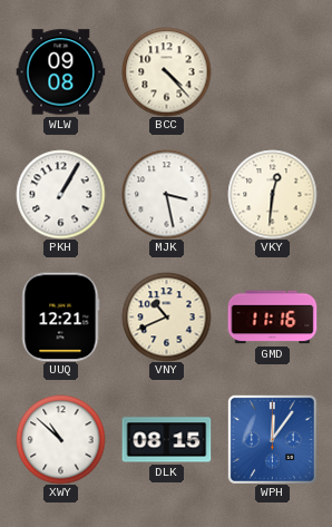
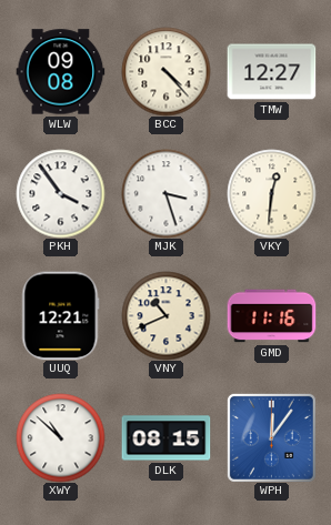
TMW: none -> 12:27
PKH: 1:05 -> 3:54
MJK: 3:28 -> 3:27
